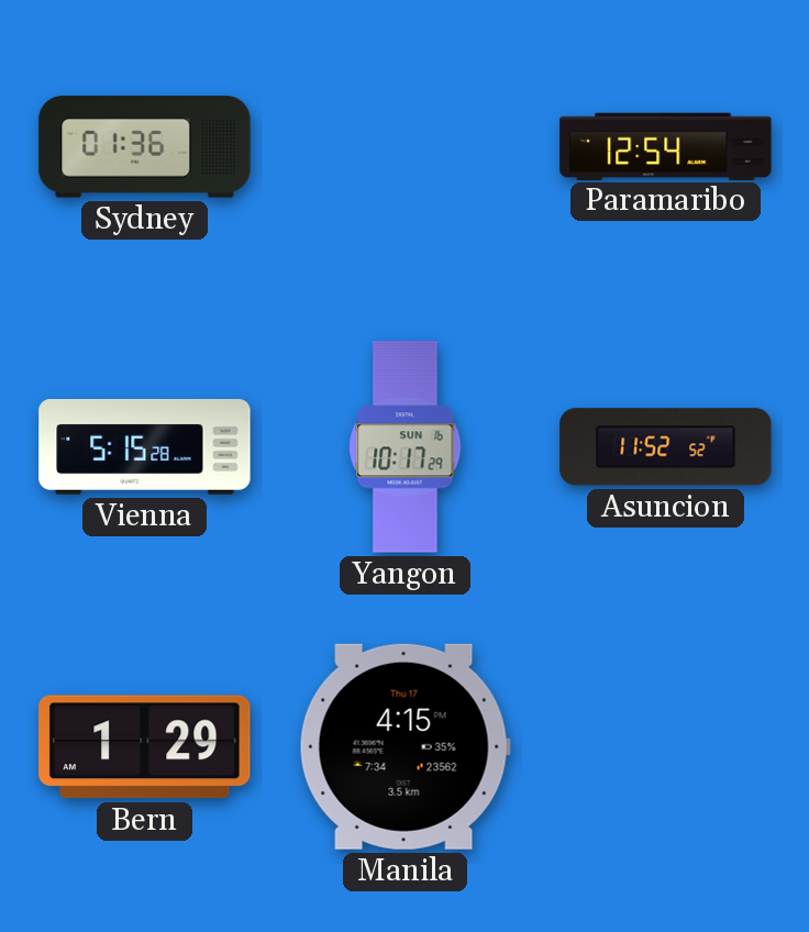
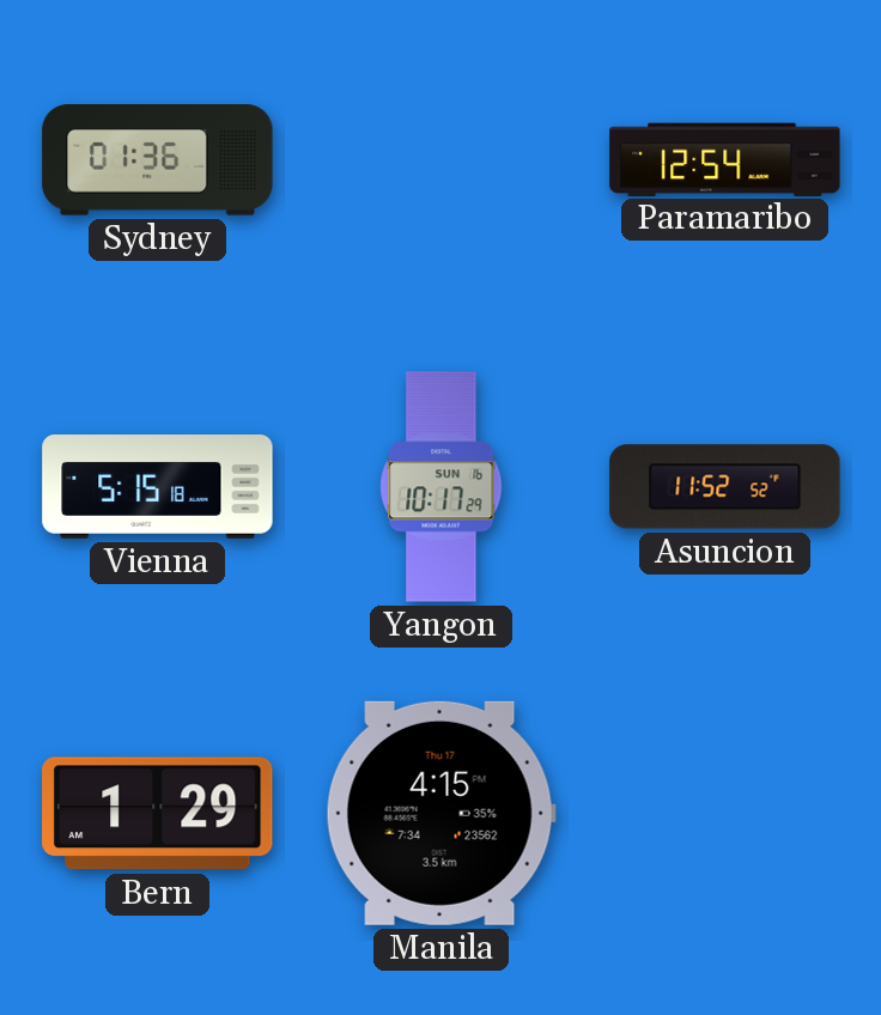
Vienna: 5:15:28 -> 5:15:18
